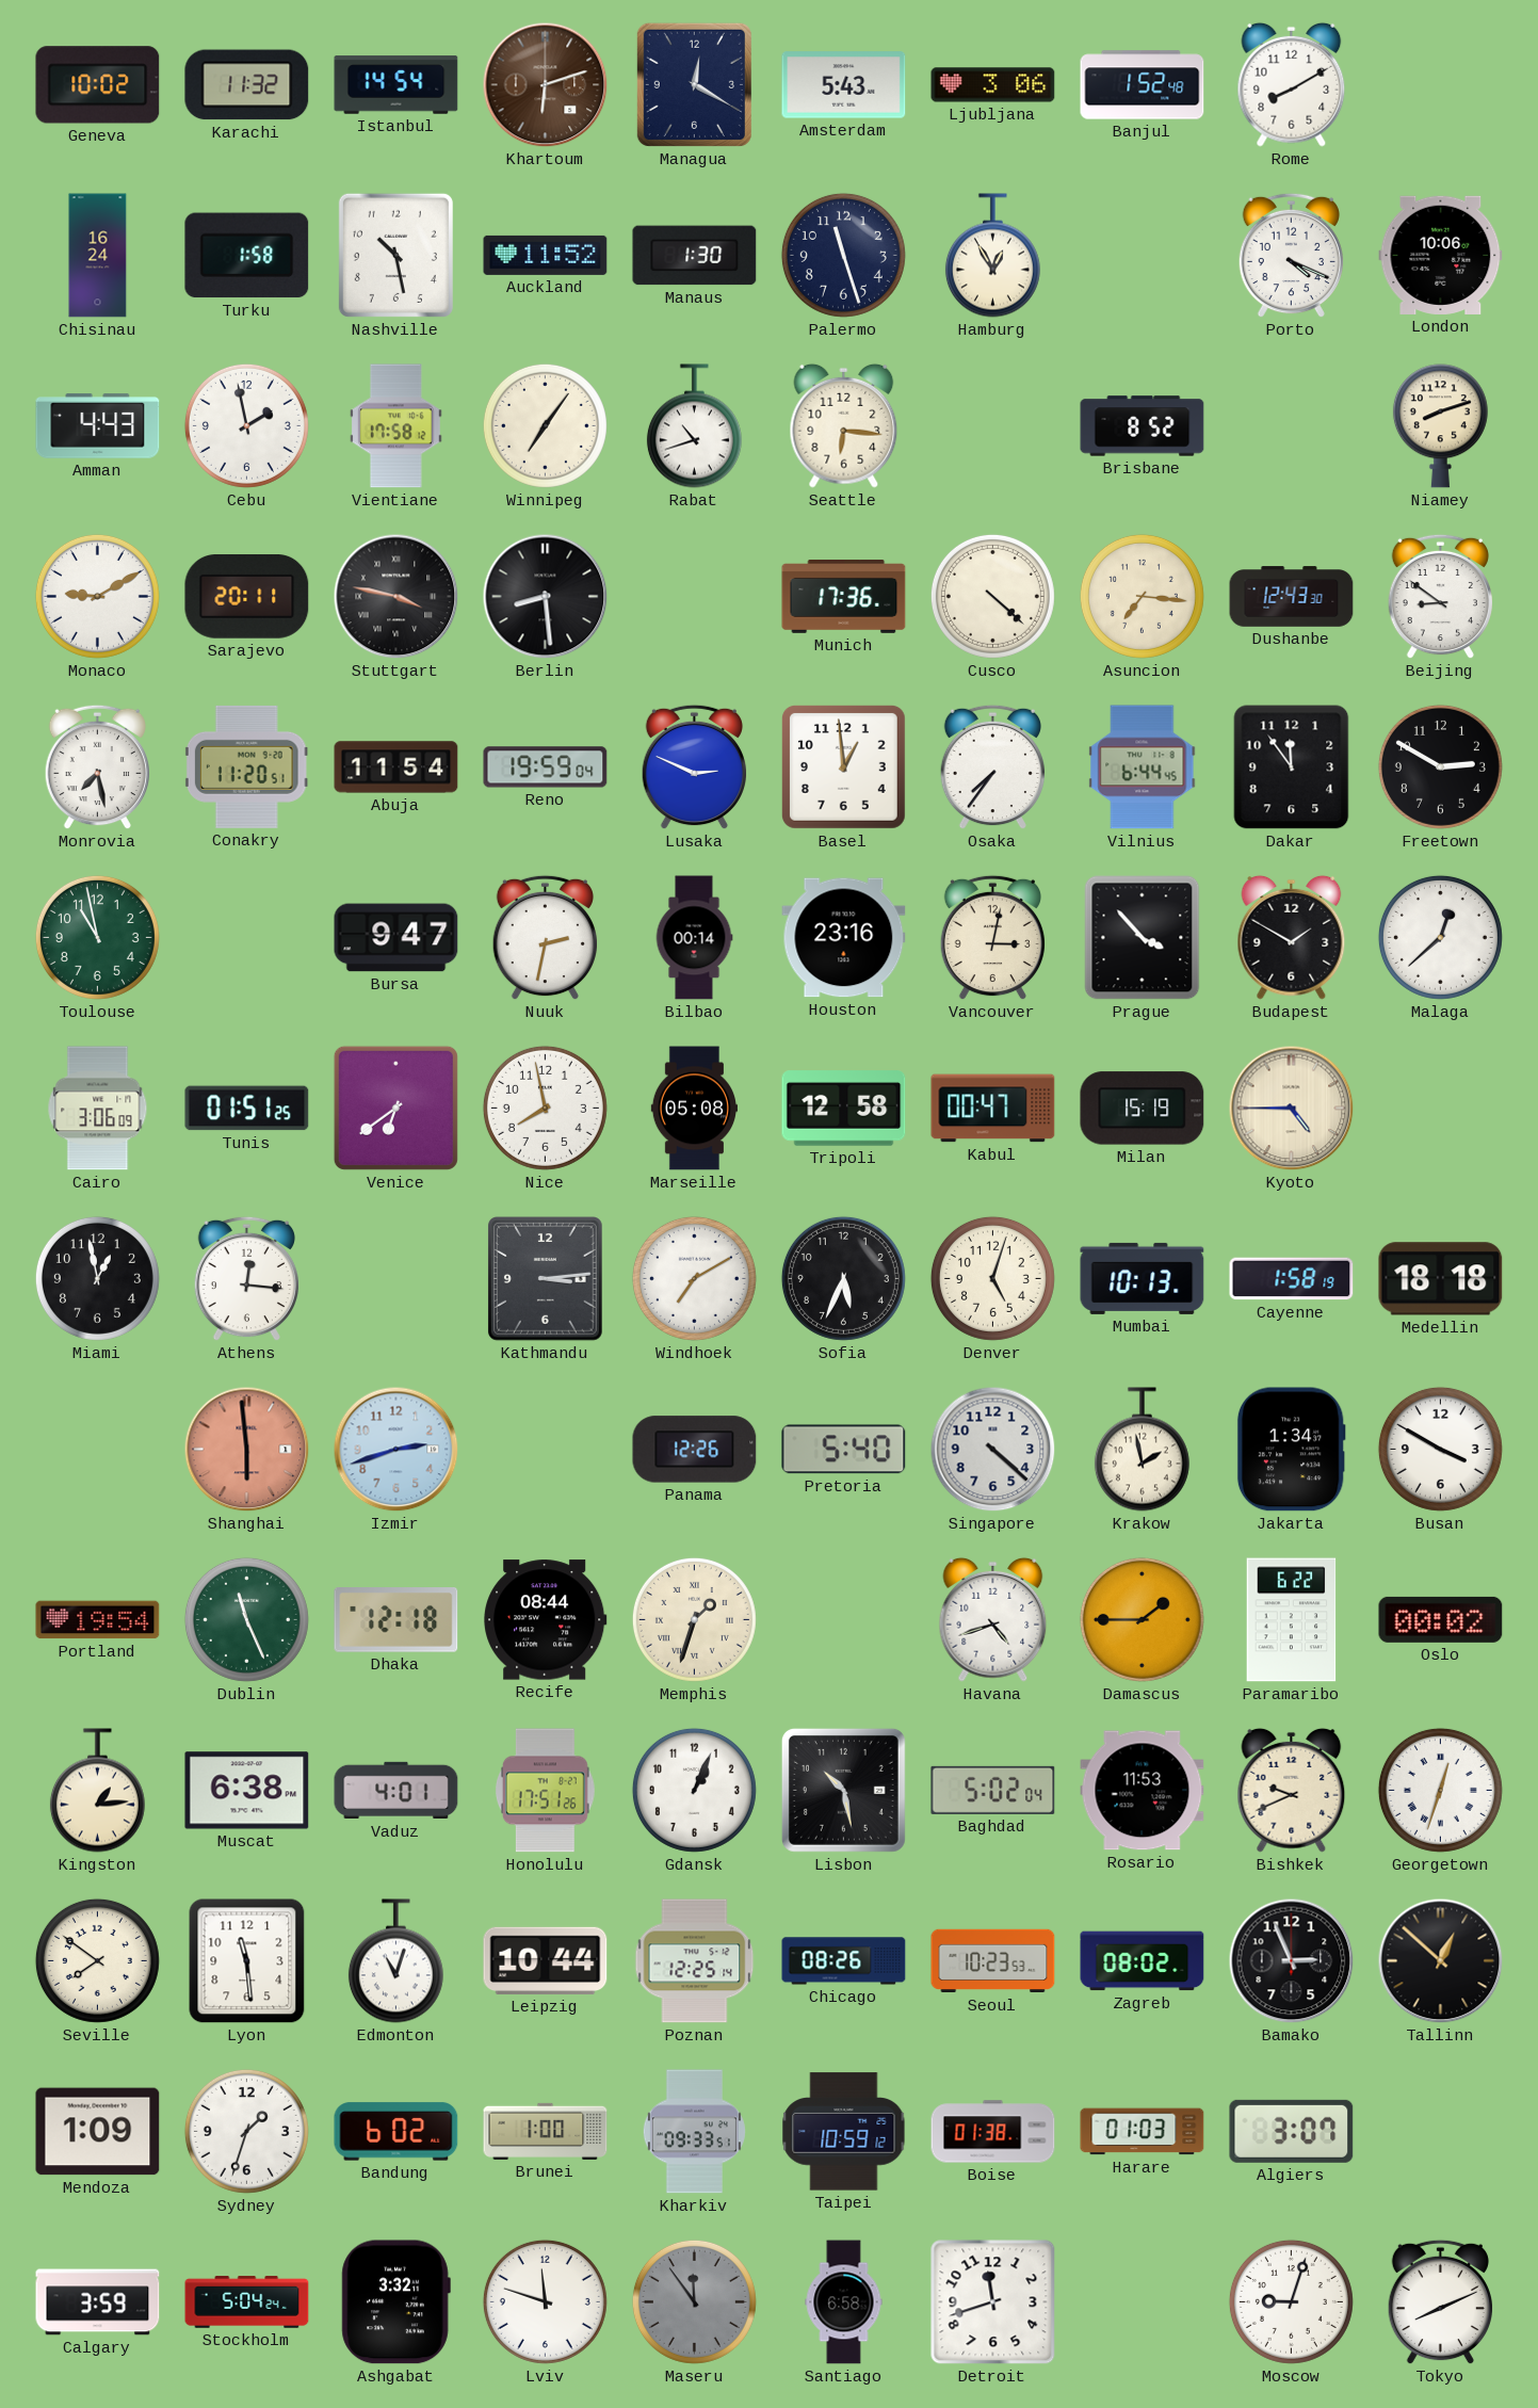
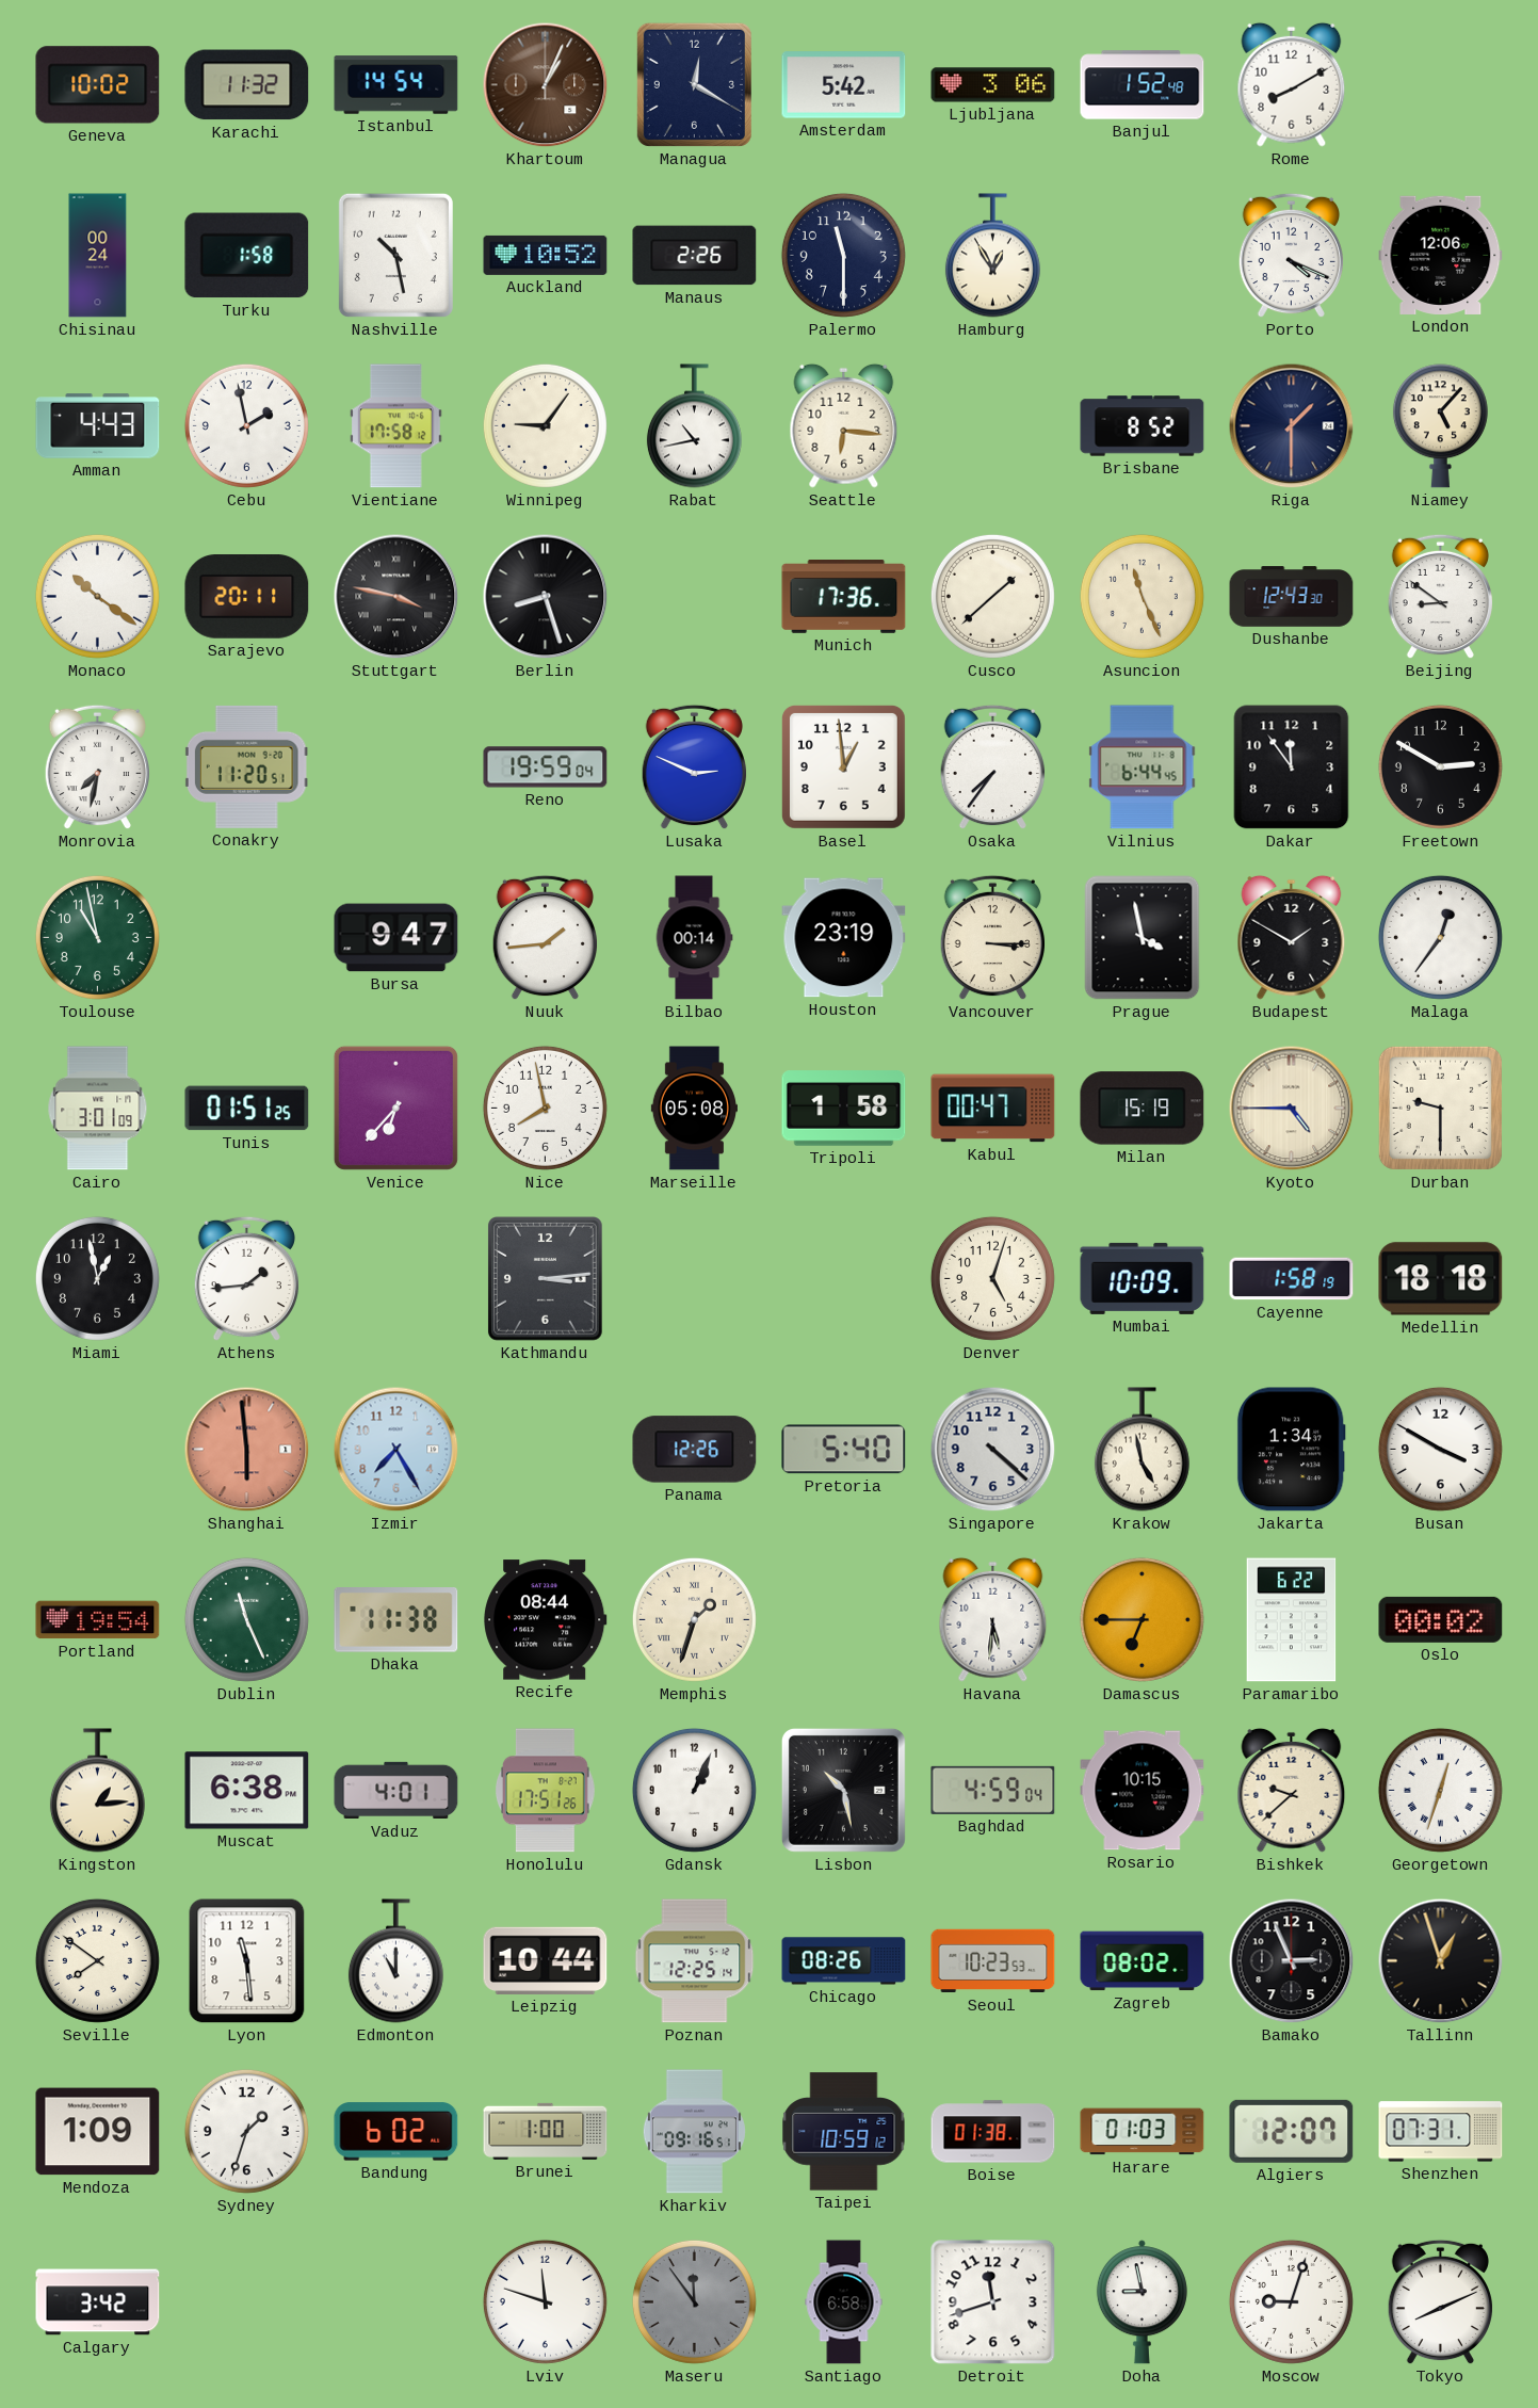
Khartoum: 6:12 -> 1:04
Amsterdam: 5:43 -> 5:42
Chisinau: 16:24 -> 00:24
Auckland: 11:52 -> 10:52
Manaus: 1:30 -> 2:26
Palermo: 11:27 -> 11:30
London: 10:06 -> 12:06
Winnipeg: 7:06 -> 9:06
Rabat: 10:42 -> 10:43
Riga: none -> 1:30
Niamey: 8:12 -> 5:07
Monaco: 9:10 -> 10:21
Berlin: 8:29 -> 8:27
Cusco: 4:22 -> 1:38
Asuncion: 7:16 -> 11:26
Monrovia: 7:28 -> 7:32
Abuja: 11:54 -> none
Nuuk: 2:32 -> 1:44
Houston: 23:16 -> 23:19
Vancouver: 3:02 -> 3:15
Prague: 3:53 -> 3:58
Malaga: 12:38 -> 12:36
Cairo: 3:06 -> 3:01
Venice: 6:39 -> 6:37
Tripoli: 12:58 -> 1:58
Durban: none -> 9:30
Athens: 12:16 -> 1:44
Windhoek: 7:10 -> none
Sofia: 5:34 -> none
Mumbai: 10:13 -> 10:09
Izmir: 2:42 -> 7:25
Krakow: 1:58 -> 4:58
Dhaka: 12:18 -> 11:38
Havana: 4:42 -> 5:31
Damascus: 1:45 -> 6:45
Baghdad: 5:02 -> 4:59
Rosario: 11:53 -> 10:15
Bishkek: 9:41 -> 9:38
Edmonton: 11:03 -> 11:00
Tallinn: 12:52 -> 12:57
Kharkiv: 09:33 -> 09:16
Algiers: 3:07 -> 12:07
Shenzhen: none -> 07:31
Calgary: 3:59 -> 3:42
Stockholm: 5:04 -> none
Ashgabat: 3:32 -> none
Doha: none -> 8:58
